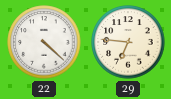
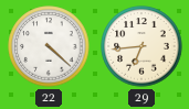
29: 6:46 -> 6:44
